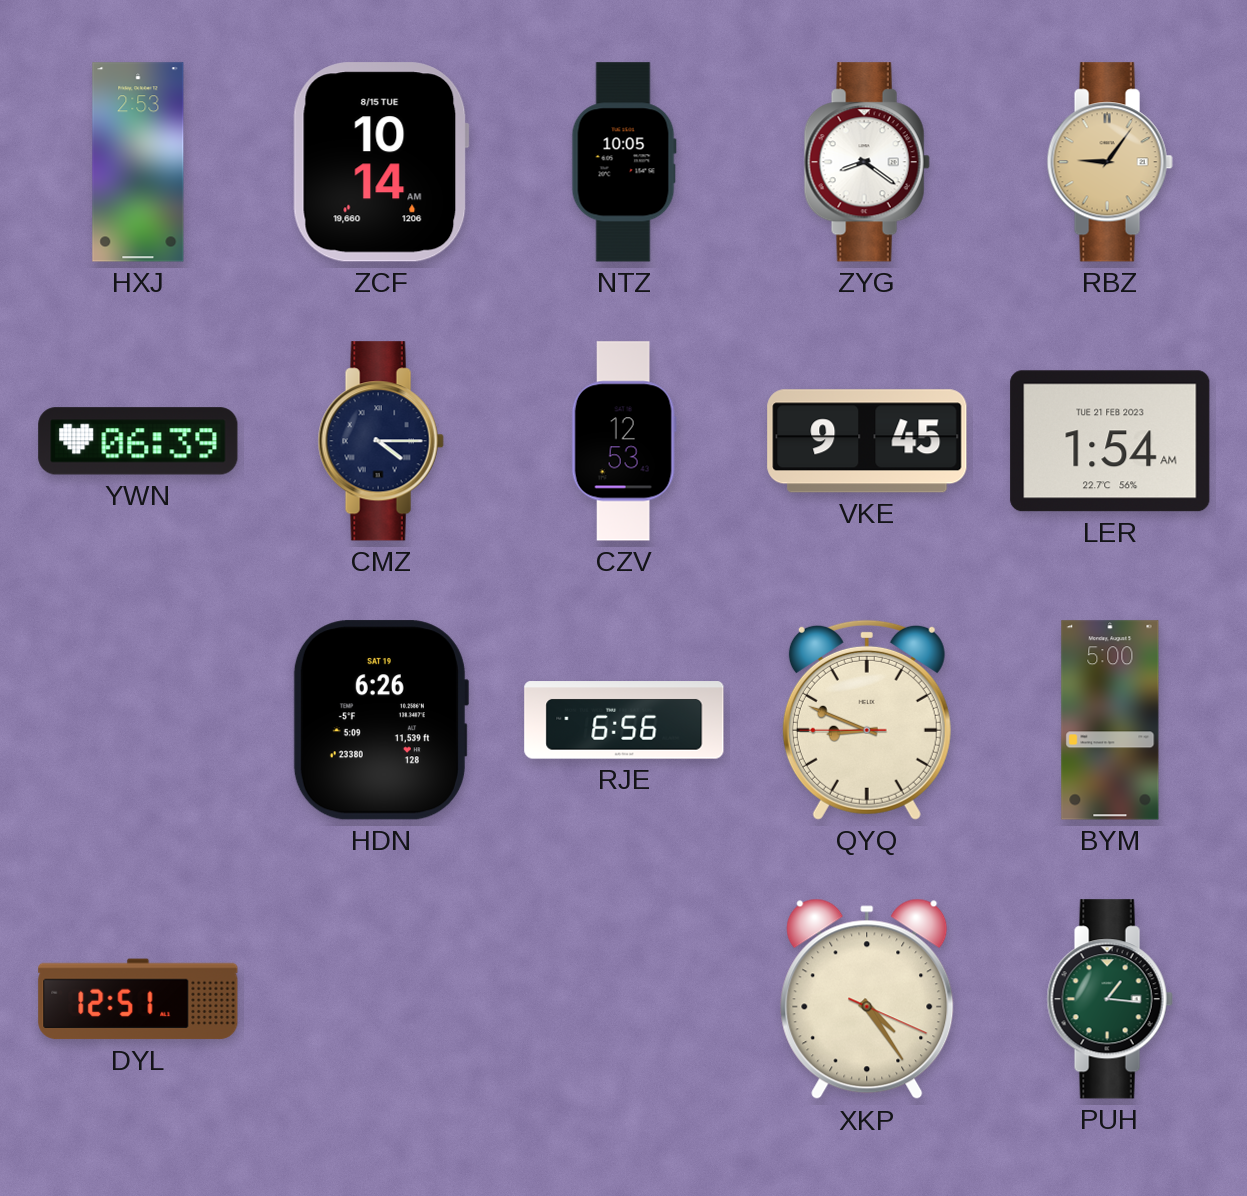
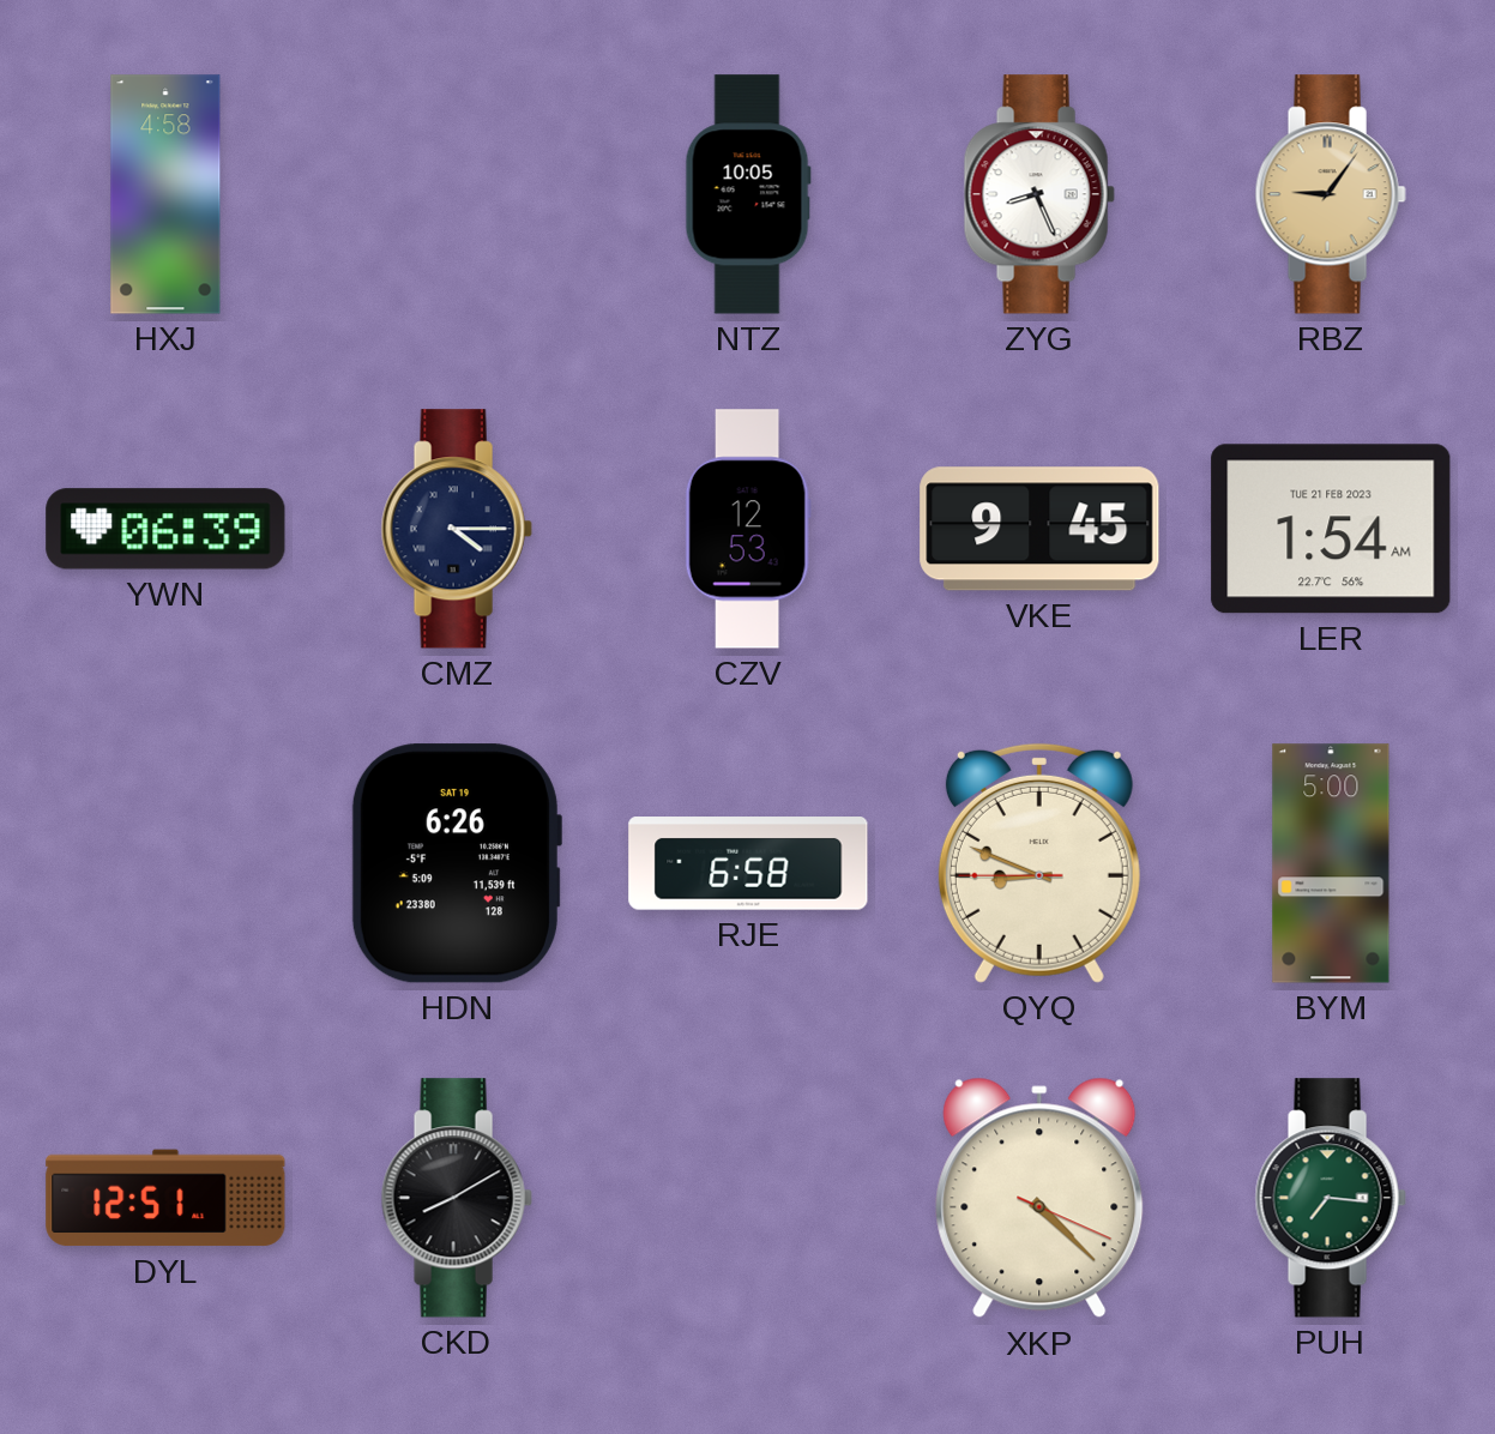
HXJ: 2:53 -> 4:58
ZCF: 10:14 -> none
ZYG: 8:21 -> 8:26
RJE: 6:56 -> 6:58
CKD: none -> 8:10
XKP: 4:24 -> 4:22
PUH: 1:16 -> 7:16
